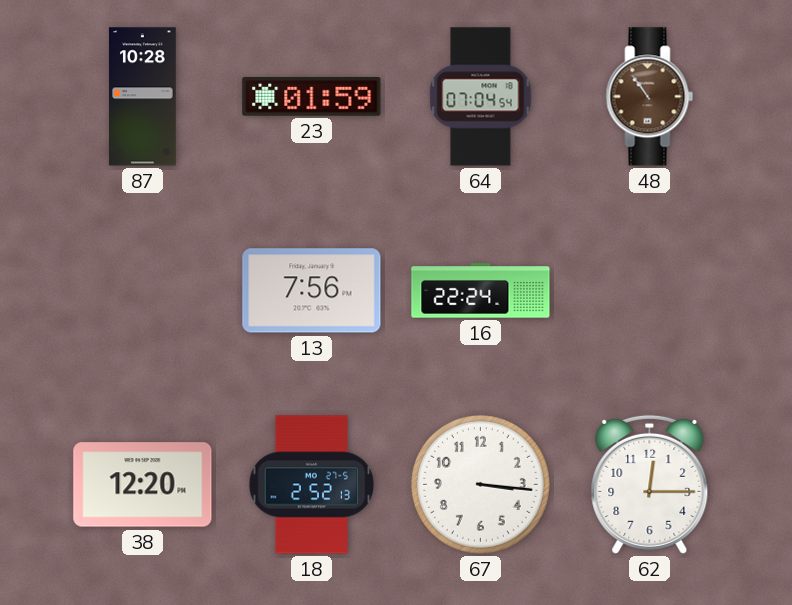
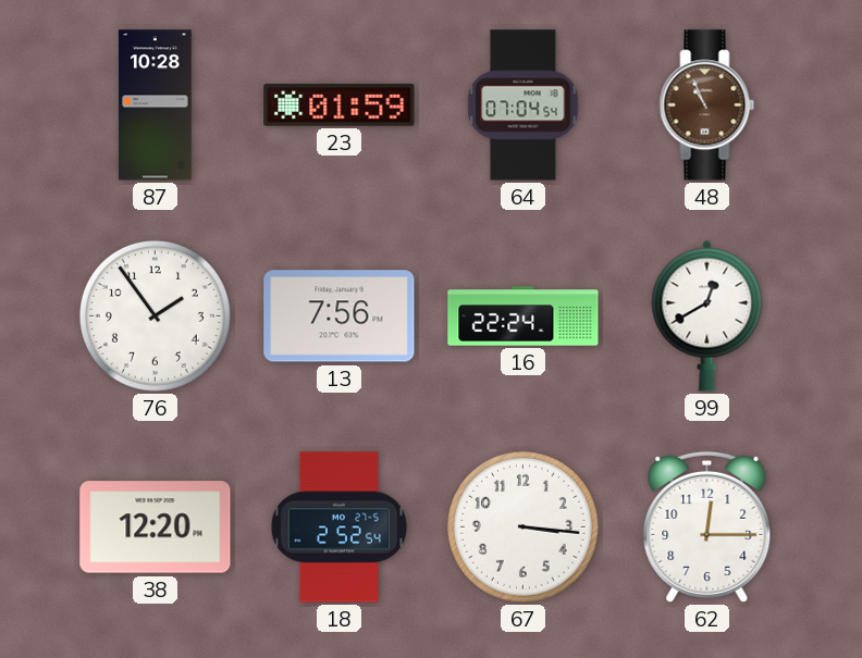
48: 10:54 -> 10:56
76: none -> 1:54
99: none -> 12:40
18: 2:52:13 -> 2:52:54
